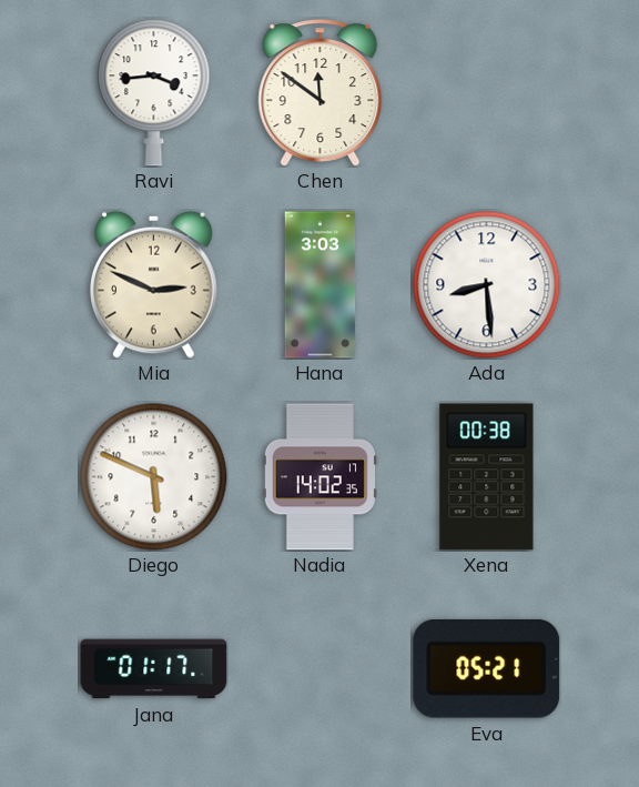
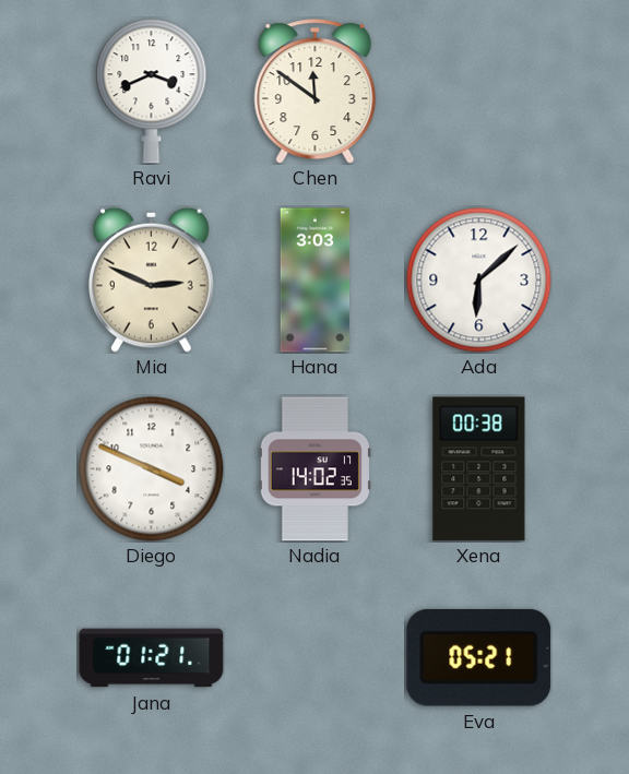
Ravi: 3:44 -> 3:41
Ada: 8:29 -> 6:08
Diego: 5:49 -> 3:49
Jana: 01:17 -> 01:21
